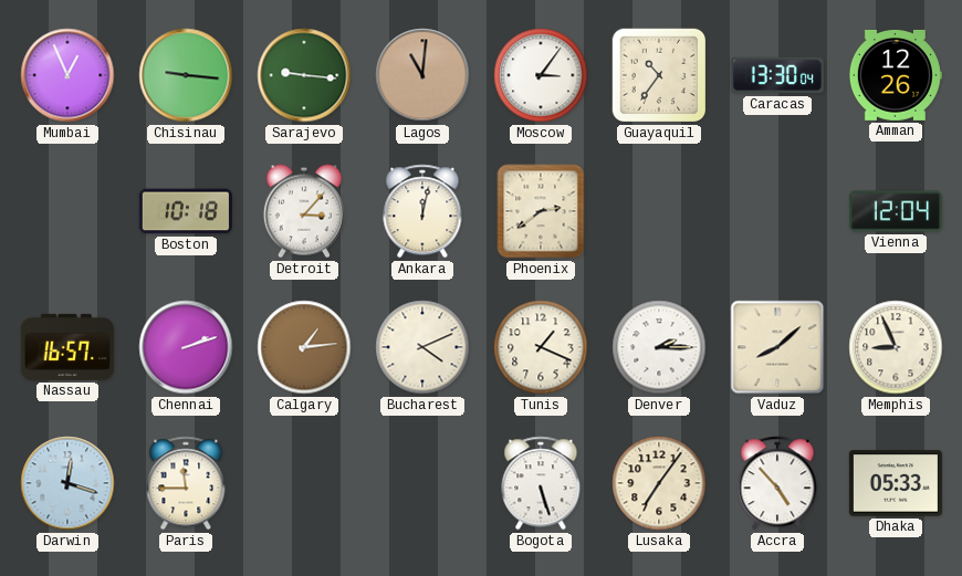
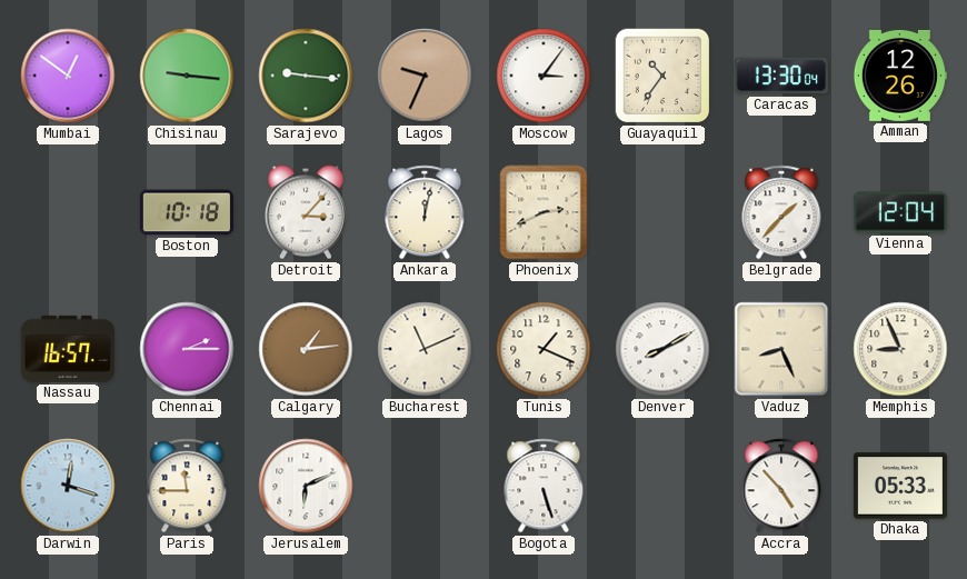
Mumbai: 12:56 -> 12:51
Lagos: 11:01 -> 9:34
Phoenix: 2:39 -> 2:41
Belgrade: none -> 1:37
Chennai: 2:12 -> 2:15
Bucharest: 4:11 -> 11:11
Denver: 2:15 -> 8:10
Vaduz: 8:08 -> 8:26
Jerusalem: none -> 6:11
Lusaka: 7:06 -> none
